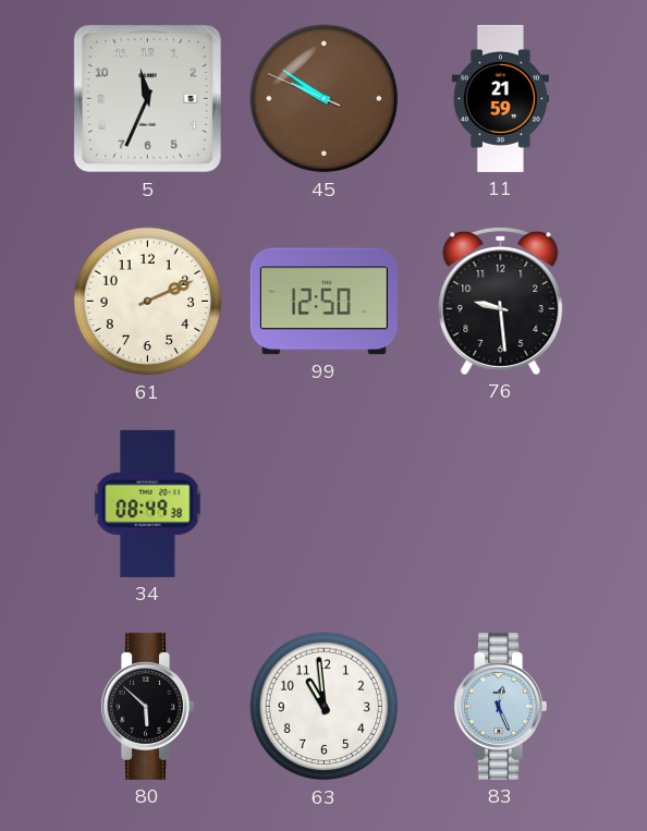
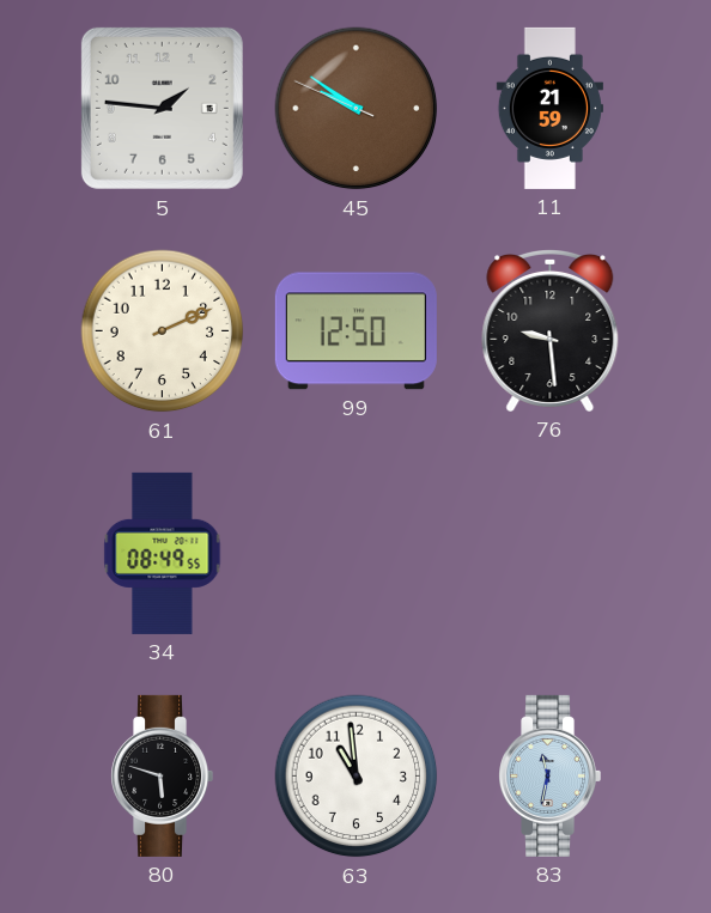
5: 11:34 -> 1:46
34: 08:49:38 -> 08:49:55
80: 5:52 -> 5:48
83: 12:26 -> 11:32
